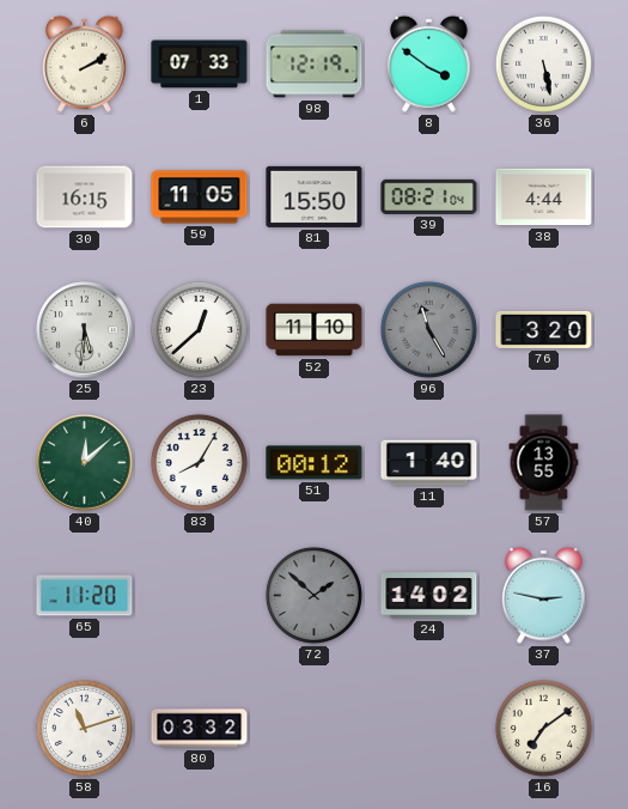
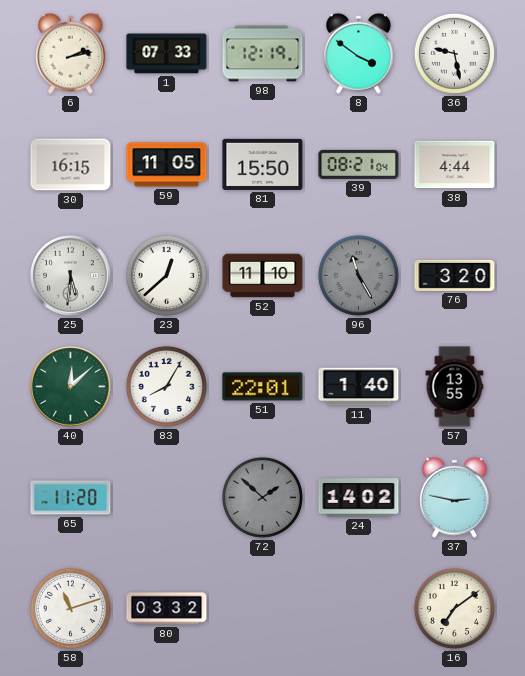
6: 2:10 -> 2:13
36: 5:28 -> 9:28
51: 00:12 -> 22:01
